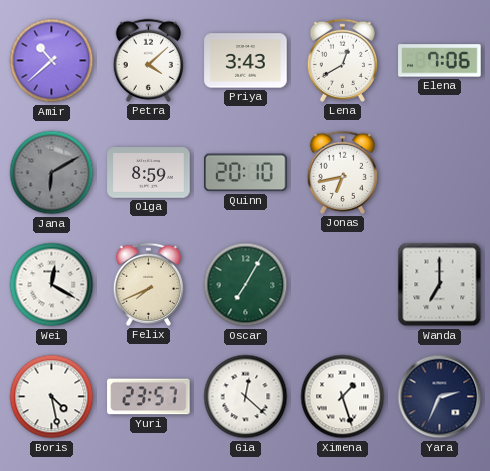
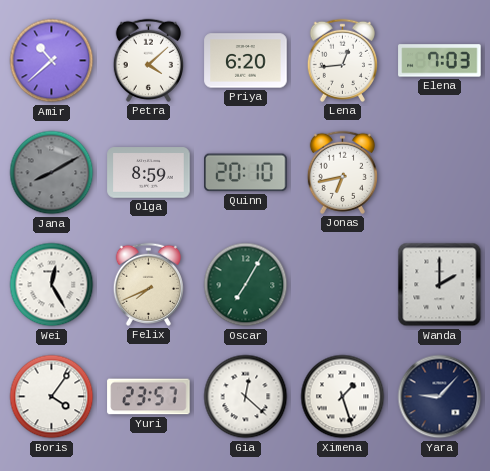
Priya: 3:43 -> 6:20
Lena: 12:40 -> 12:44
Elena: 7:06 -> 7:03
Jana: 6:10 -> 8:10
Wei: 12:20 -> 12:25
Wanda: 7:00 -> 2:00
Boris: 4:28 -> 4:06
Yara: 2:34 -> 9:07
